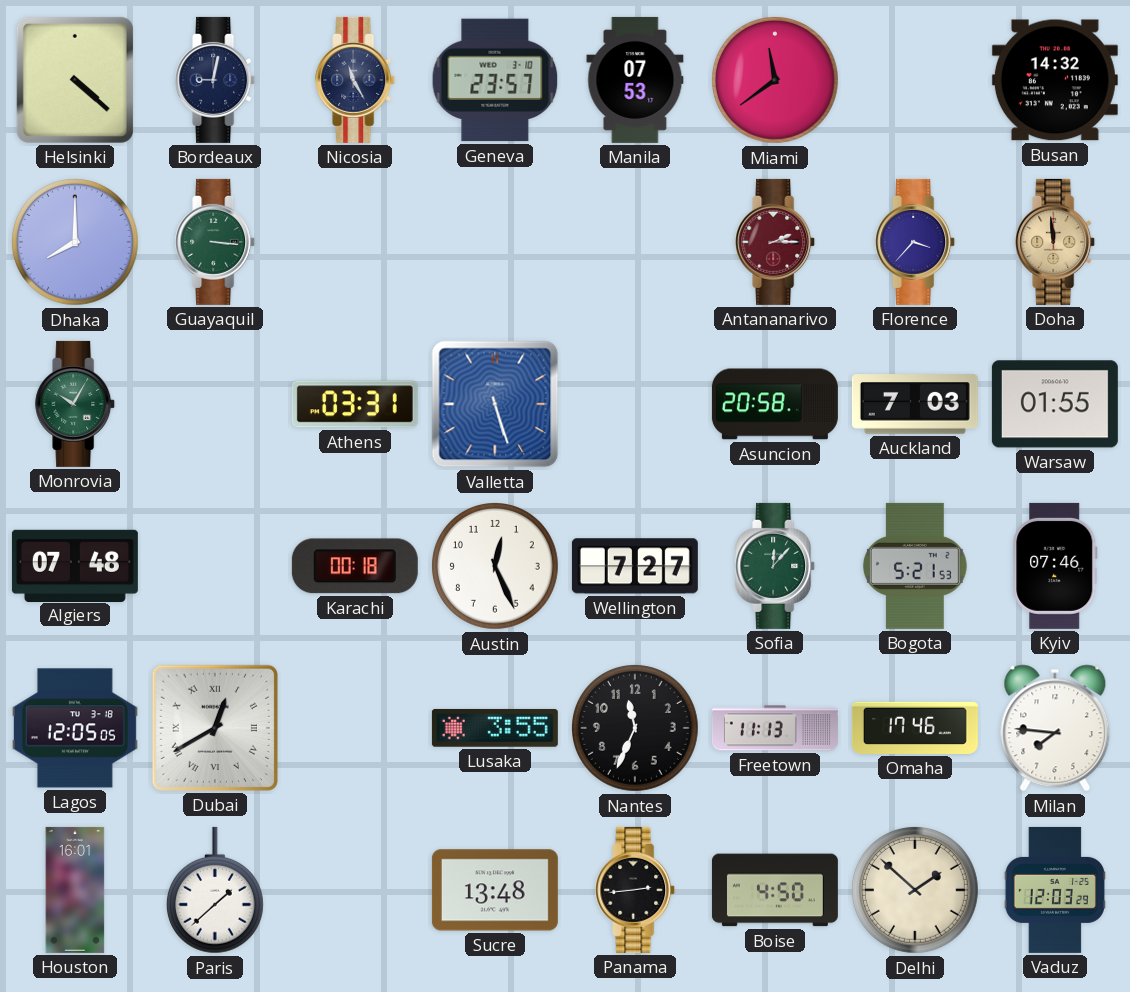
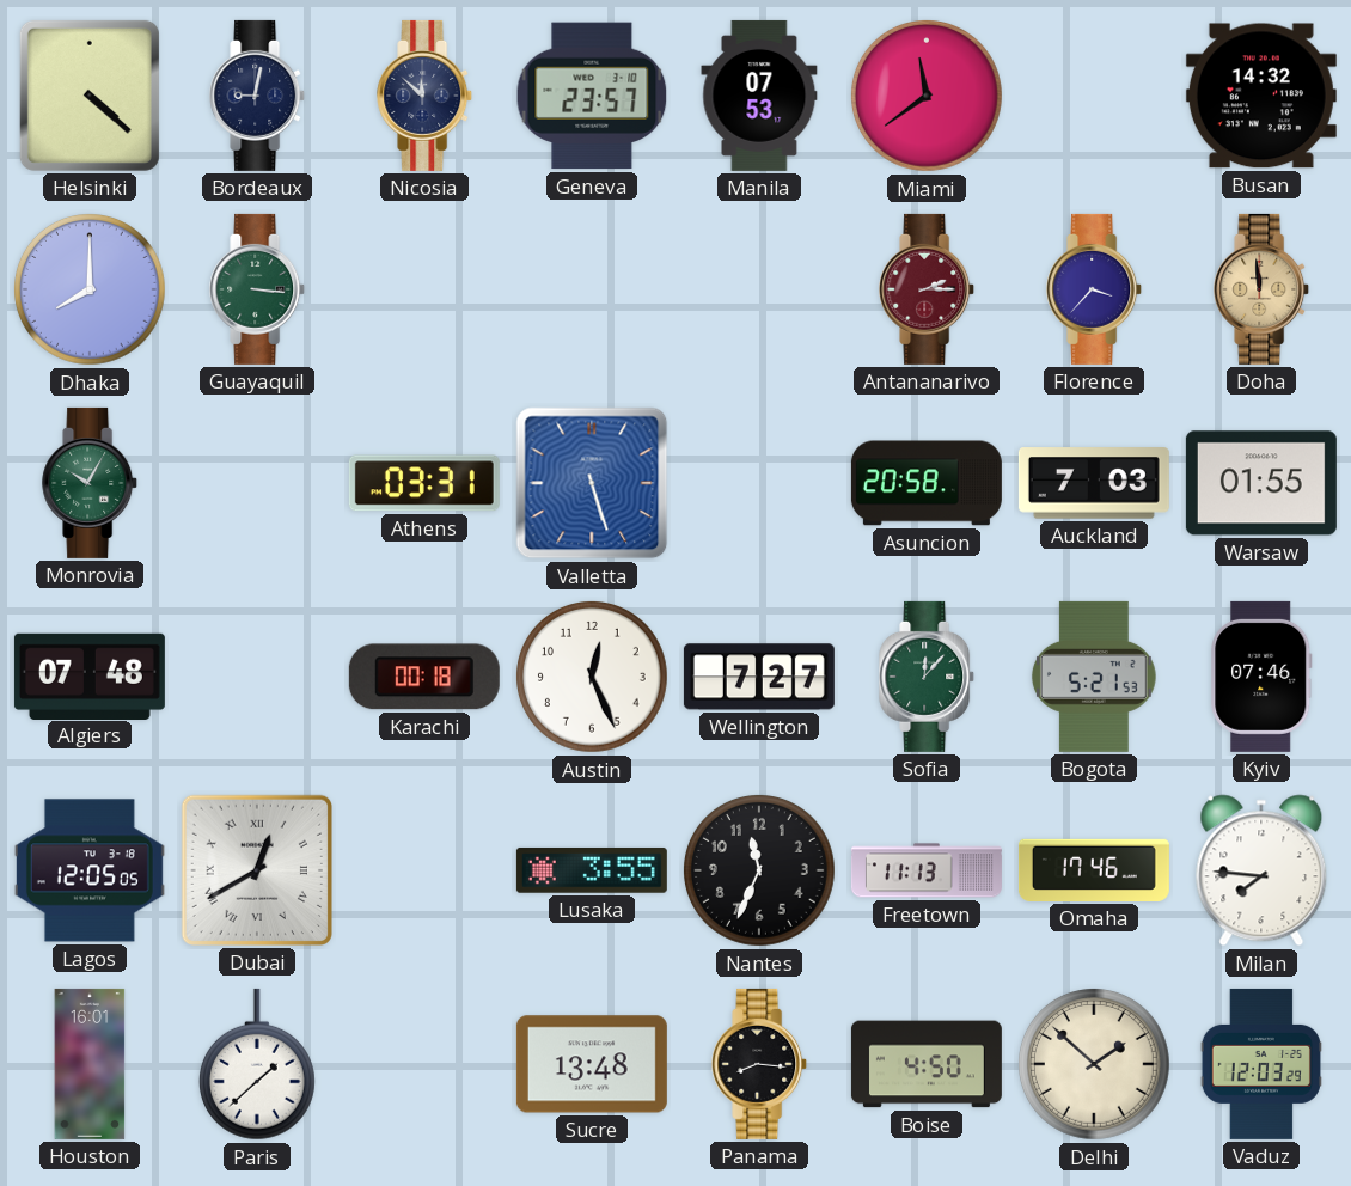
Nicosia: 11:25 -> 11:52
Panama: 2:44 -> 8:16
